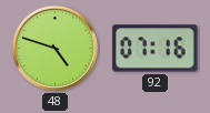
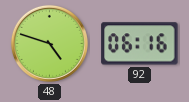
92: 07:16 -> 06:16
